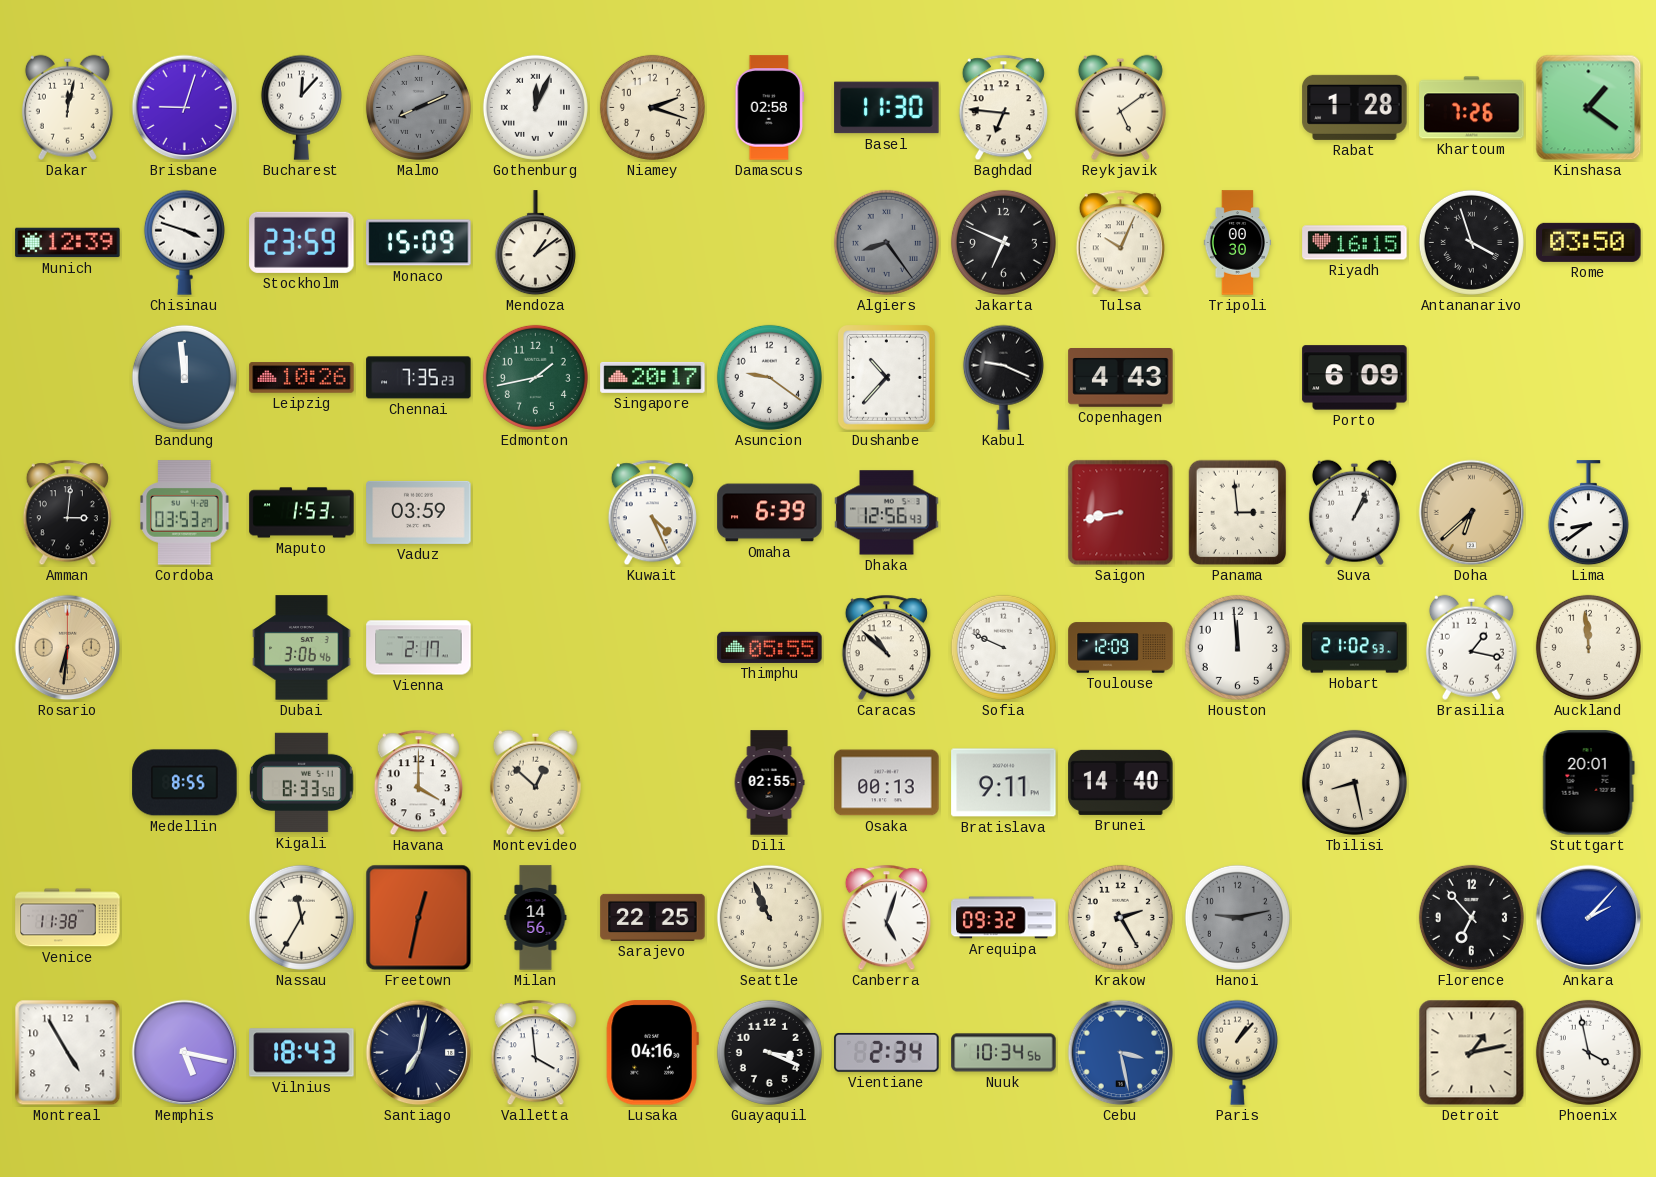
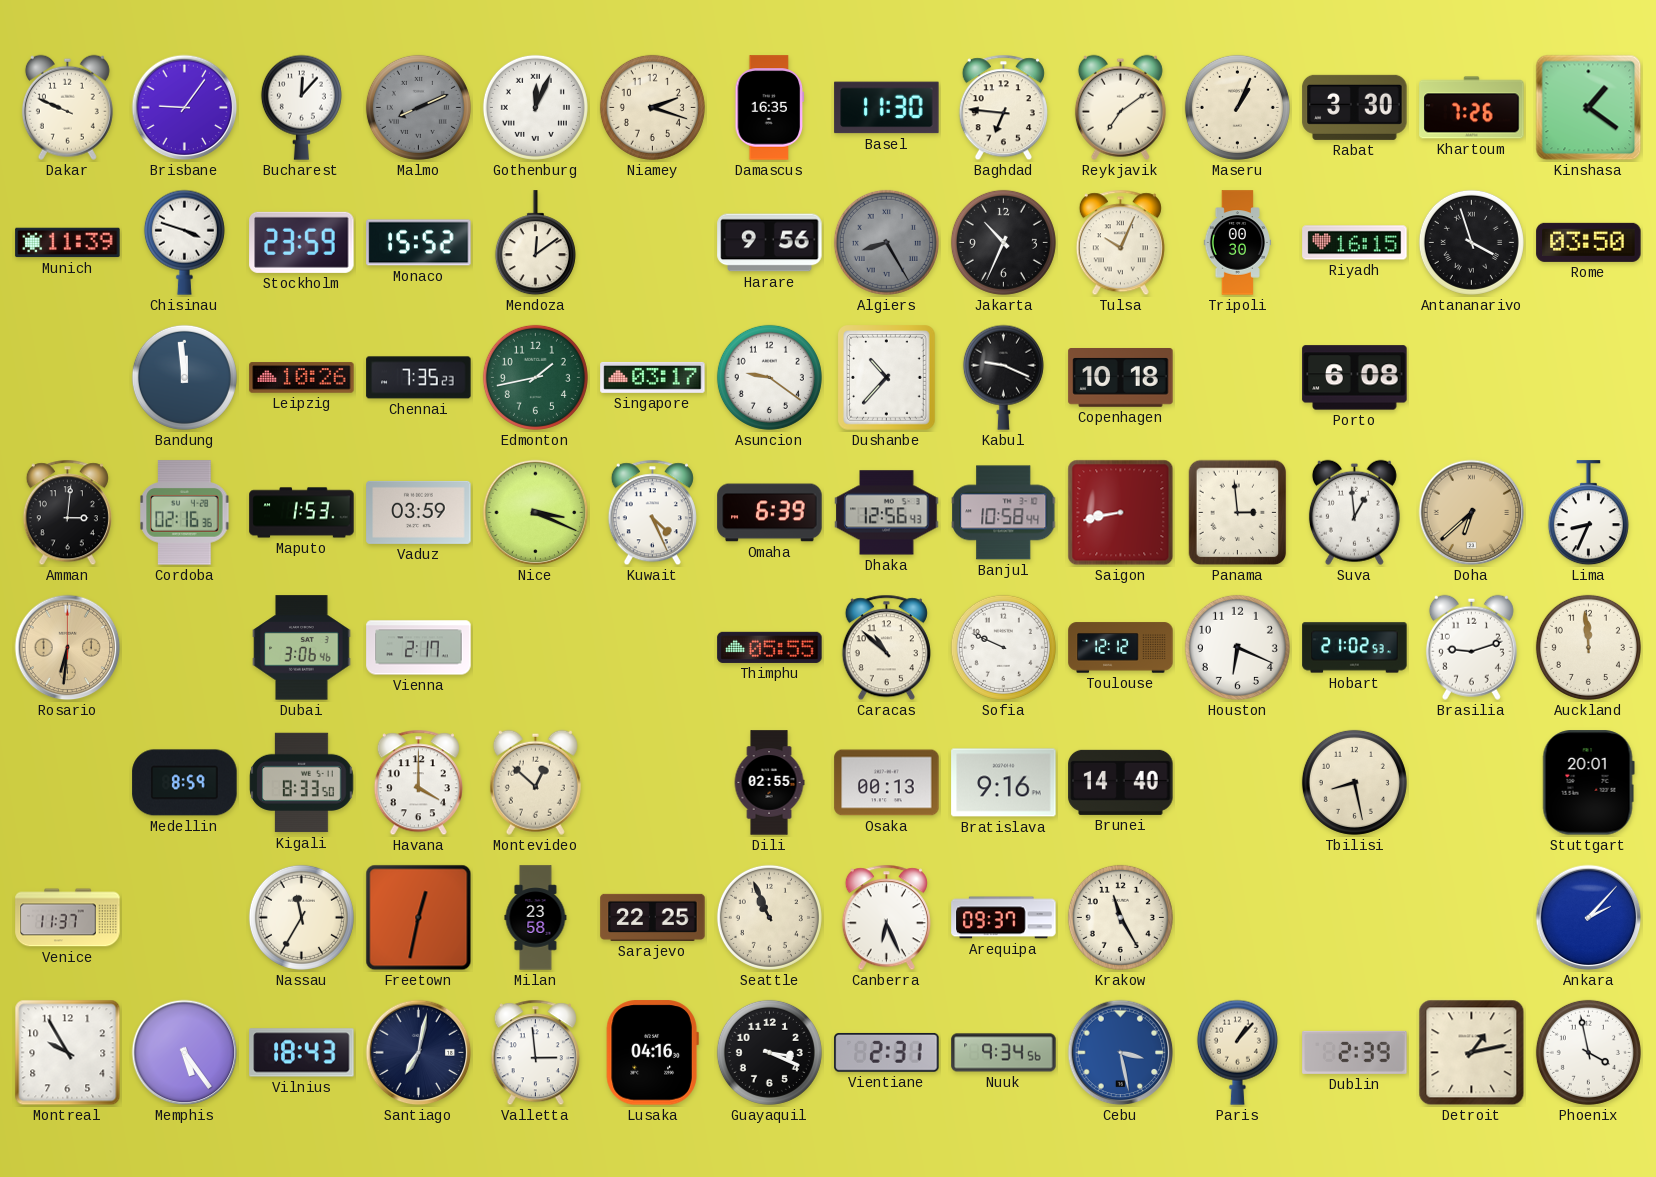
Dakar: 12:02 -> 9:49
Brisbane: 9:03 -> 9:06
Damascus: 02:58 -> 16:35
Reykjavik: 5:09 -> 7:09
Maseru: none -> 1:04
Rabat: 1:28 -> 3:30
Munich: 12:39 -> 11:39
Monaco: 15:09 -> 15:52
Mendoza: 1:09 -> 12:09
Harare: none -> 9:56
Algiers: 8:24 -> 8:25
Jakarta: 6:49 -> 10:34
Singapore: 20:17 -> 03:17
Copenhagen: 4:43 -> 10:18
Porto: 6:09 -> 6:08
Cordoba: 03:53 -> 02:16
Nice: none -> 3:19
Banjul: none -> 10:58
Suva: 1:04 -> 12:59
Lima: 8:39 -> 8:34
Toulouse: 12:09 -> 12:12
Houston: 11:59 -> 6:19
Brasilia: 1:17 -> 9:12
Medellin: 8:55 -> 8:59
Bratislava: 9:11 -> 9:16
Venice: 11:38 -> 11:37
Milan: 14:56 -> 23:58
Canberra: 5:03 -> 6:26
Arequipa: 09:32 -> 09:37
Krakow: 2:25 -> 11:25
Hanoi: 9:13 -> none
Florence: 6:53 -> none
Montreal: 4:55 -> 9:55
Memphis: 5:17 -> 5:24
Valletta: 3:59 -> 2:59
Vientiane: 2:34 -> 2:31
Nuuk: 10:34 -> 9:34
Dublin: none -> 2:39
